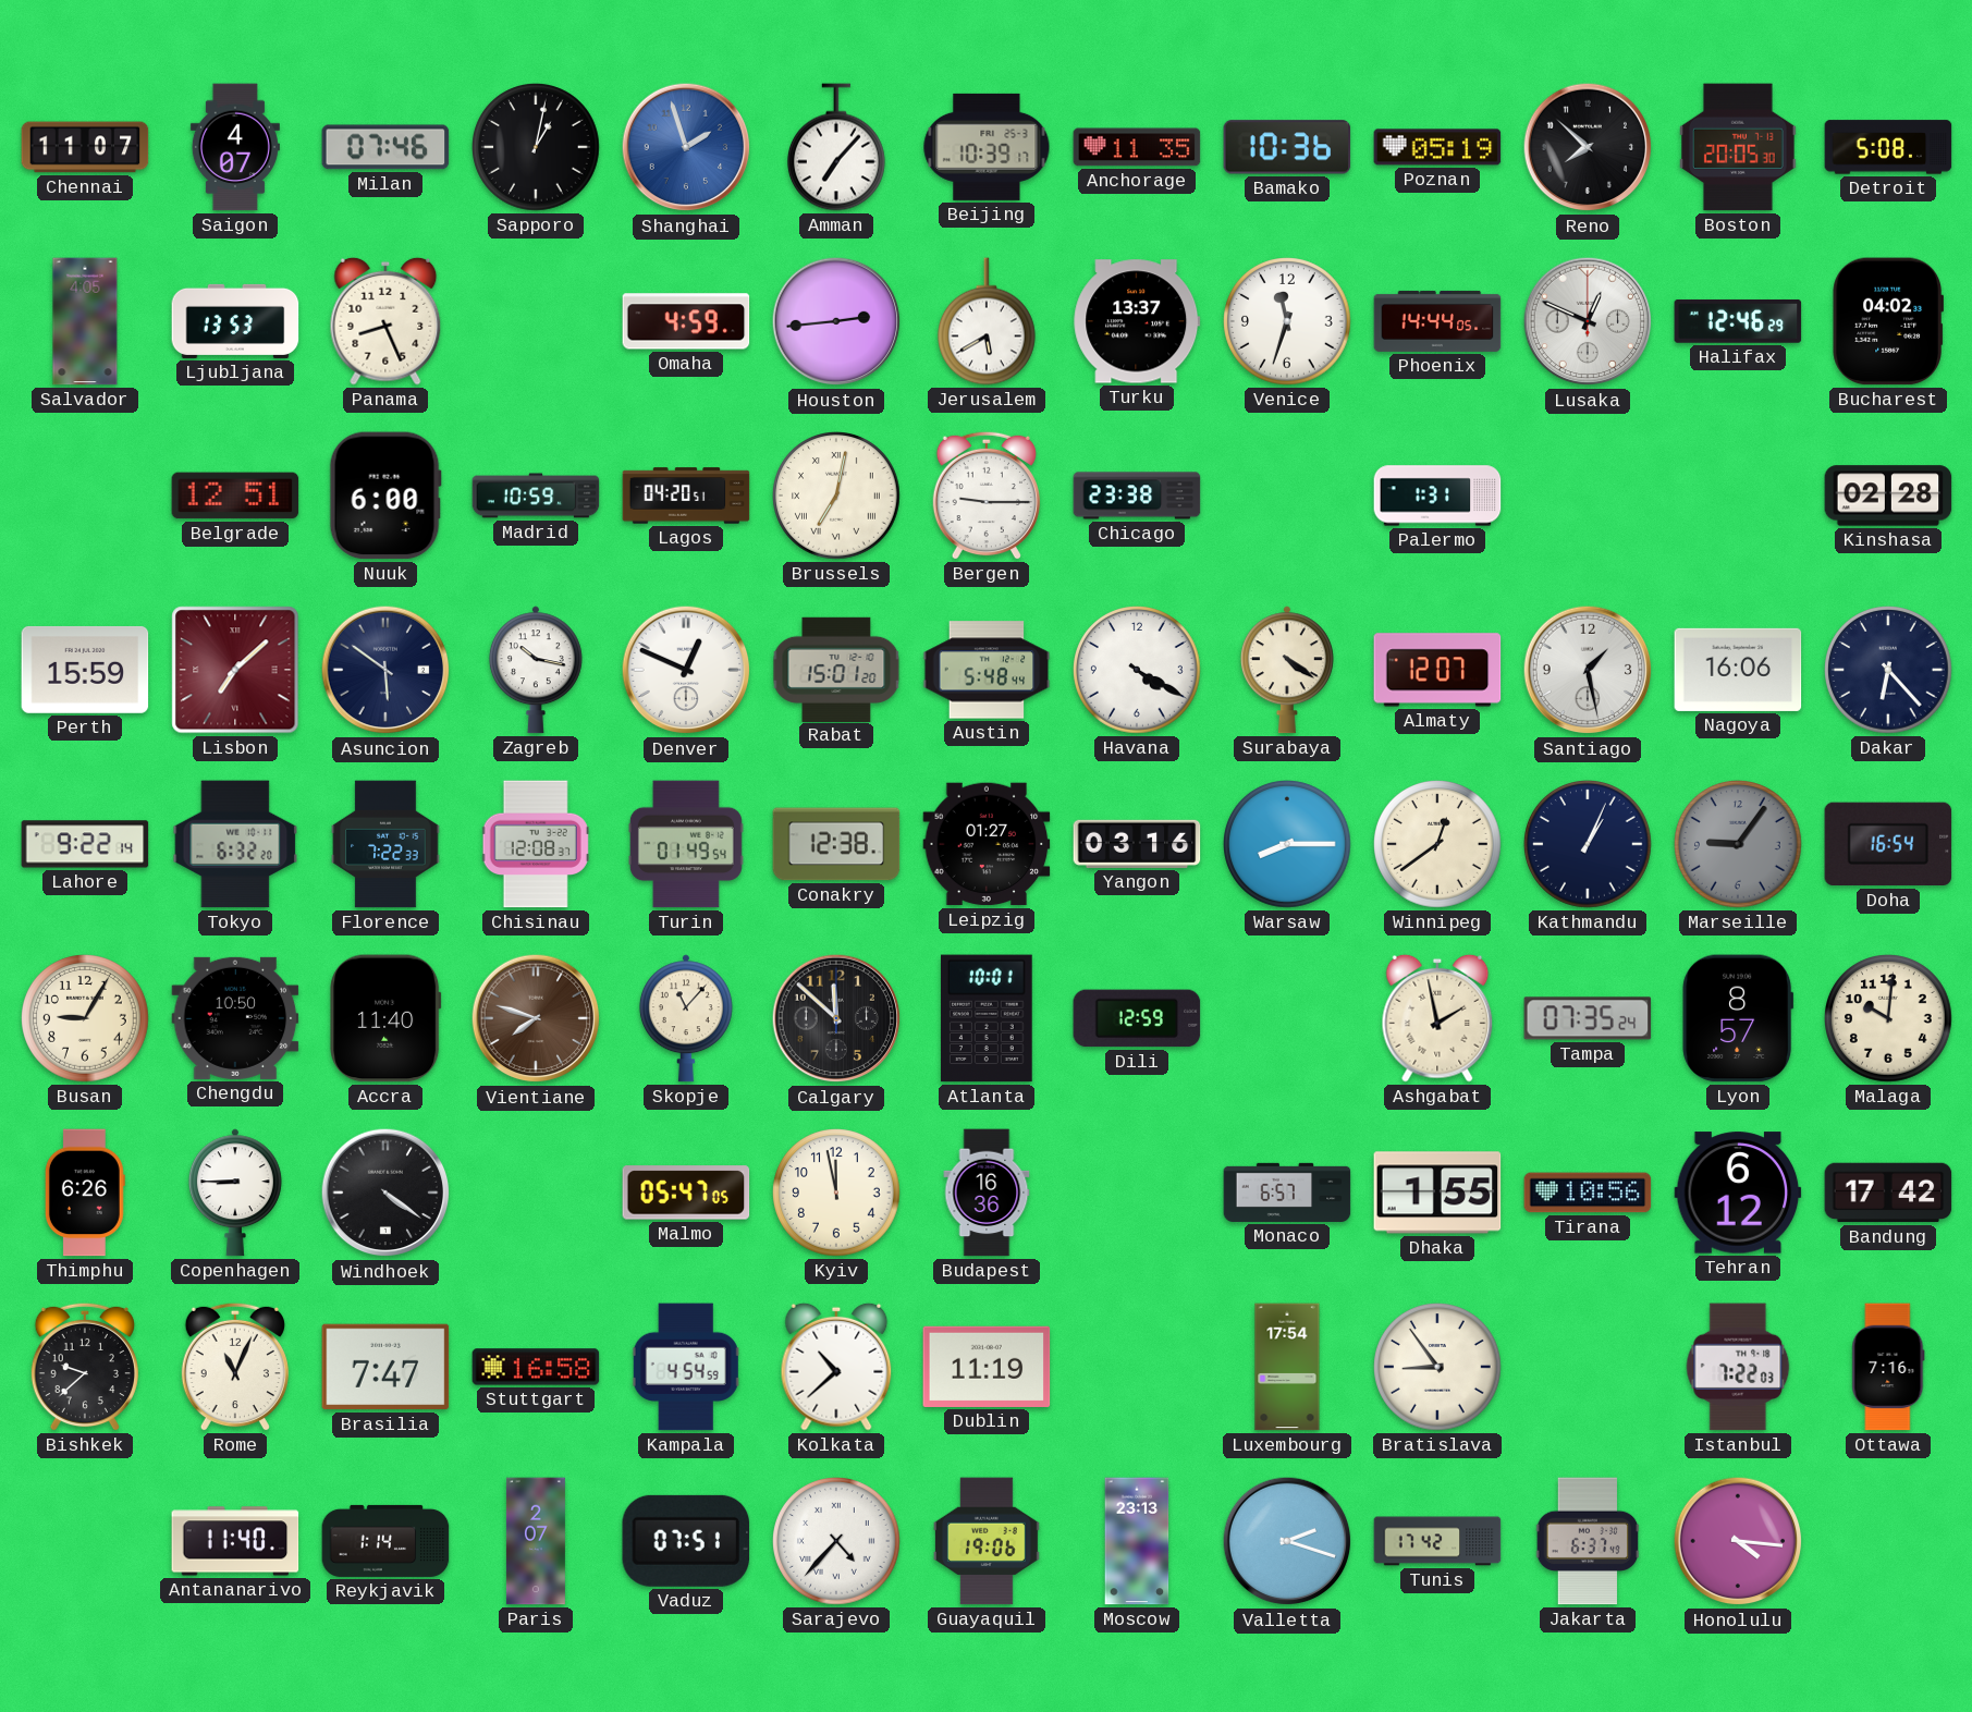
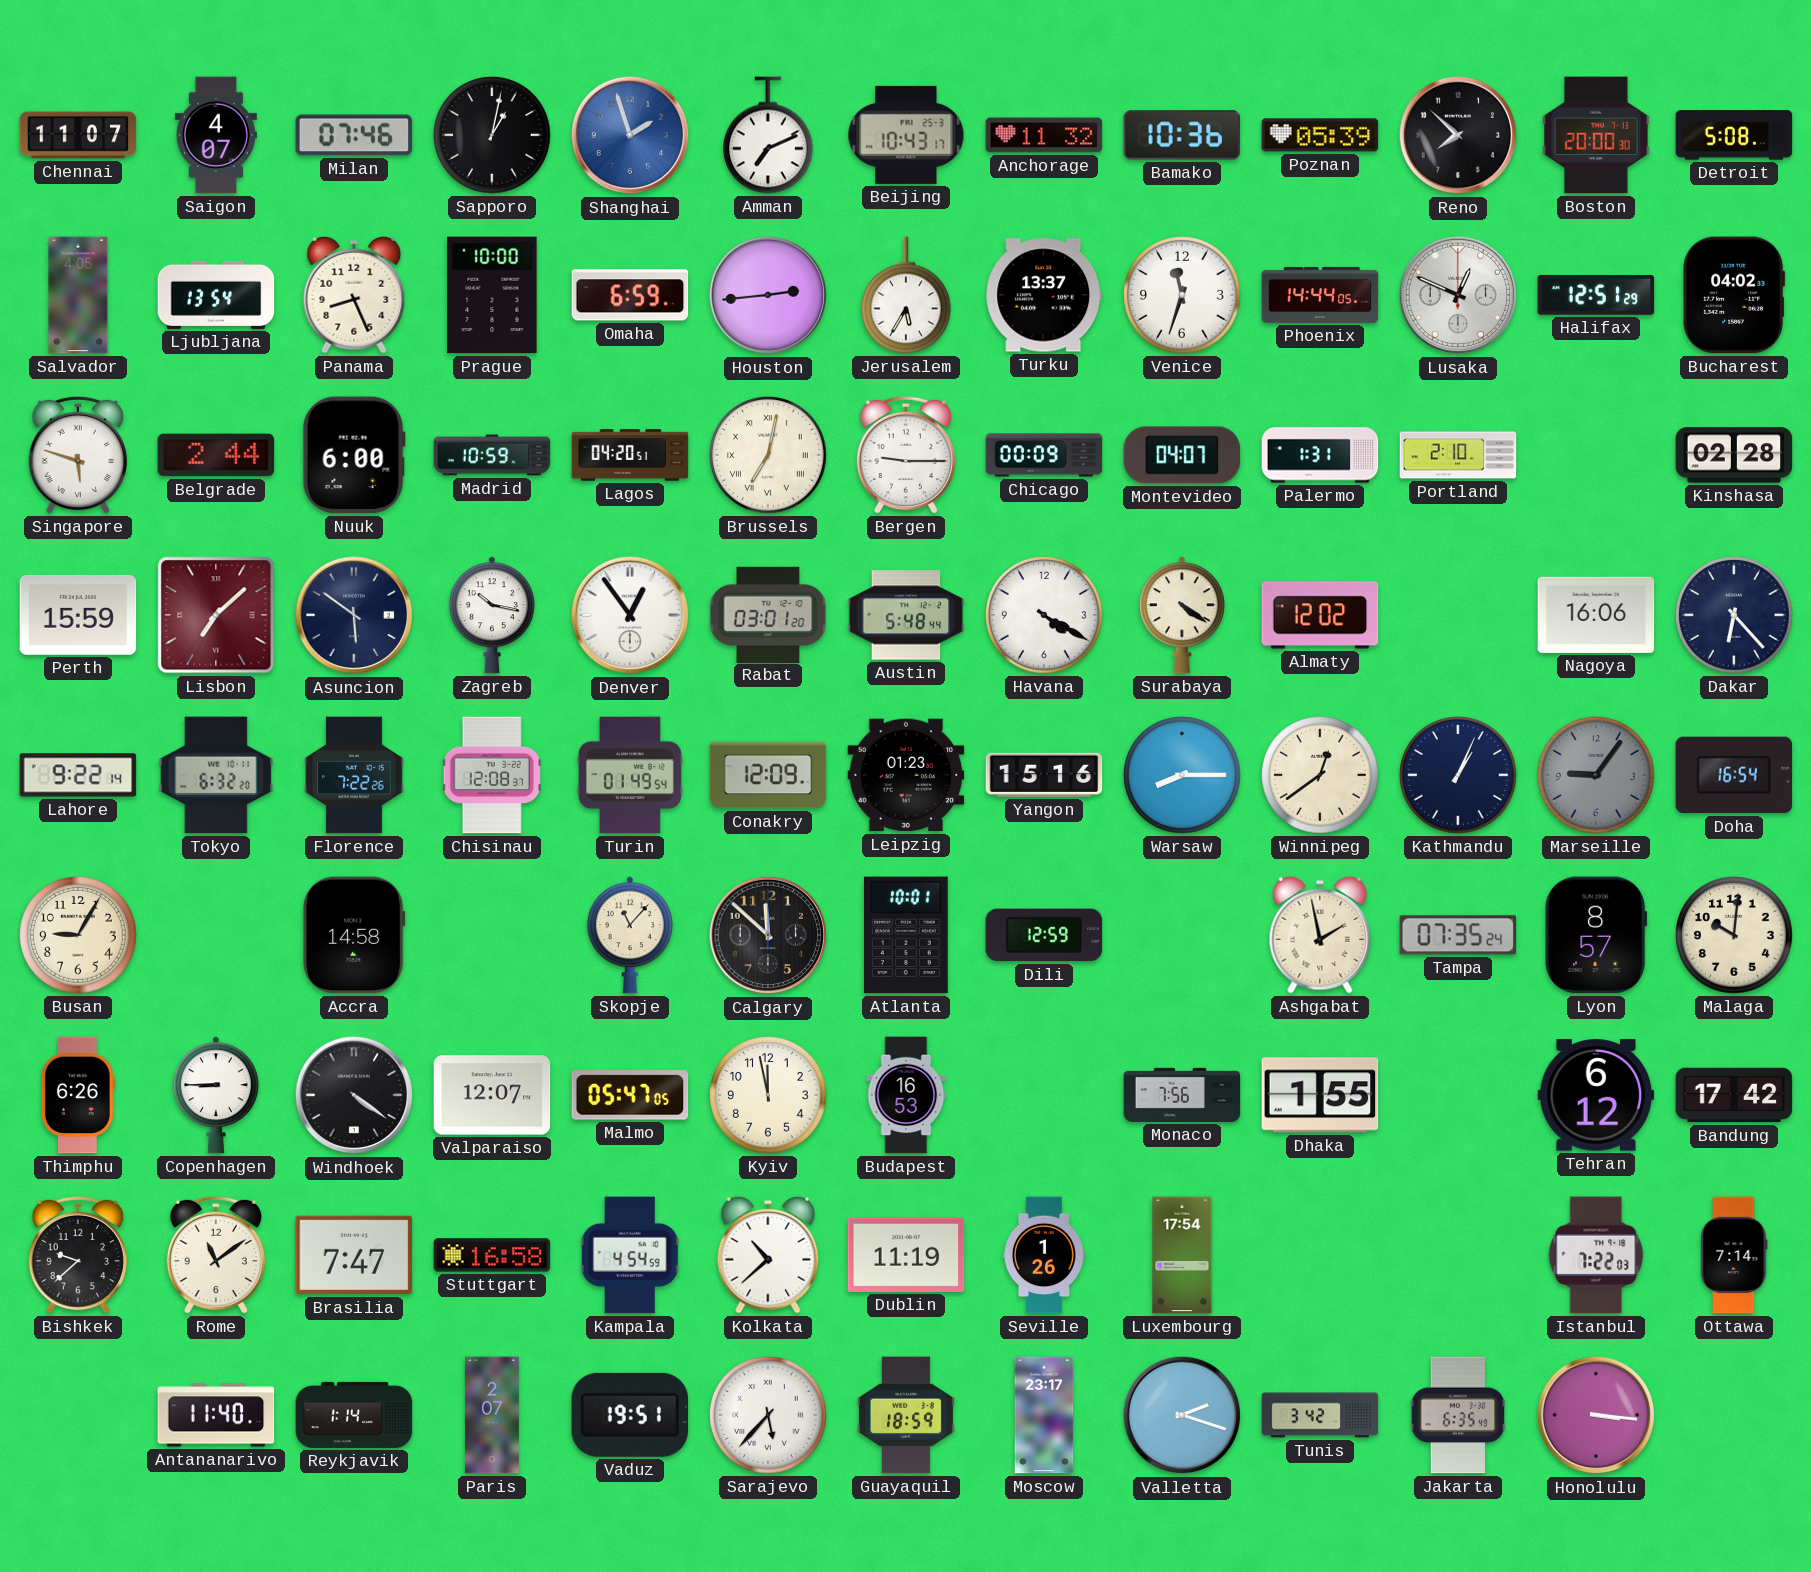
Amman: 7:07 -> 7:11
Beijing: 10:39 -> 10:43
Anchorage: 11:35 -> 11:32
Poznan: 05:19 -> 05:39
Boston: 20:05 -> 20:00
Ljubljana: 13:53 -> 13:54
Prague: none -> 10:00
Omaha: 4:59 -> 6:59
Jerusalem: 5:40 -> 5:35
Halifax: 12:46 -> 12:51
Singapore: none -> 5:48
Belgrade: 12:51 -> 2:44
Chicago: 23:38 -> 00:09
Montevideo: none -> 04:07
Portland: none -> 2:10
Denver: 12:49 -> 12:54
Rabat: 15:01 -> 03:01
Almaty: 12:07 -> 12:02
Santiago: 1:28 -> none
Florence: 7:22:33 -> 7:22:26
Conakry: 12:38 -> 12:09
Leipzig: 01:27 -> 01:23
Yangon: 03:16 -> 15:16
Chengdu: 10:50 -> none
Accra: 11:40 -> 14:58
Vientiane: 7:48 -> none
Valparaiso: none -> 12:07
Budapest: 16:36 -> 16:53
Monaco: 6:57 -> 7:56
Tirana: 10:56 -> none
Rome: 11:04 -> 11:09
Seville: none -> 1:26
Bratislava: 8:54 -> none
Ottawa: 7:16 -> 7:14
Vaduz: 07:51 -> 19:51
Sarajevo: 4:37 -> 5:37
Guayaquil: 19:06 -> 18:59
Moscow: 23:13 -> 23:17
Tunis: 17:42 -> 3:42
Jakarta: 6:37 -> 6:35
Honolulu: 4:16 -> 3:16
